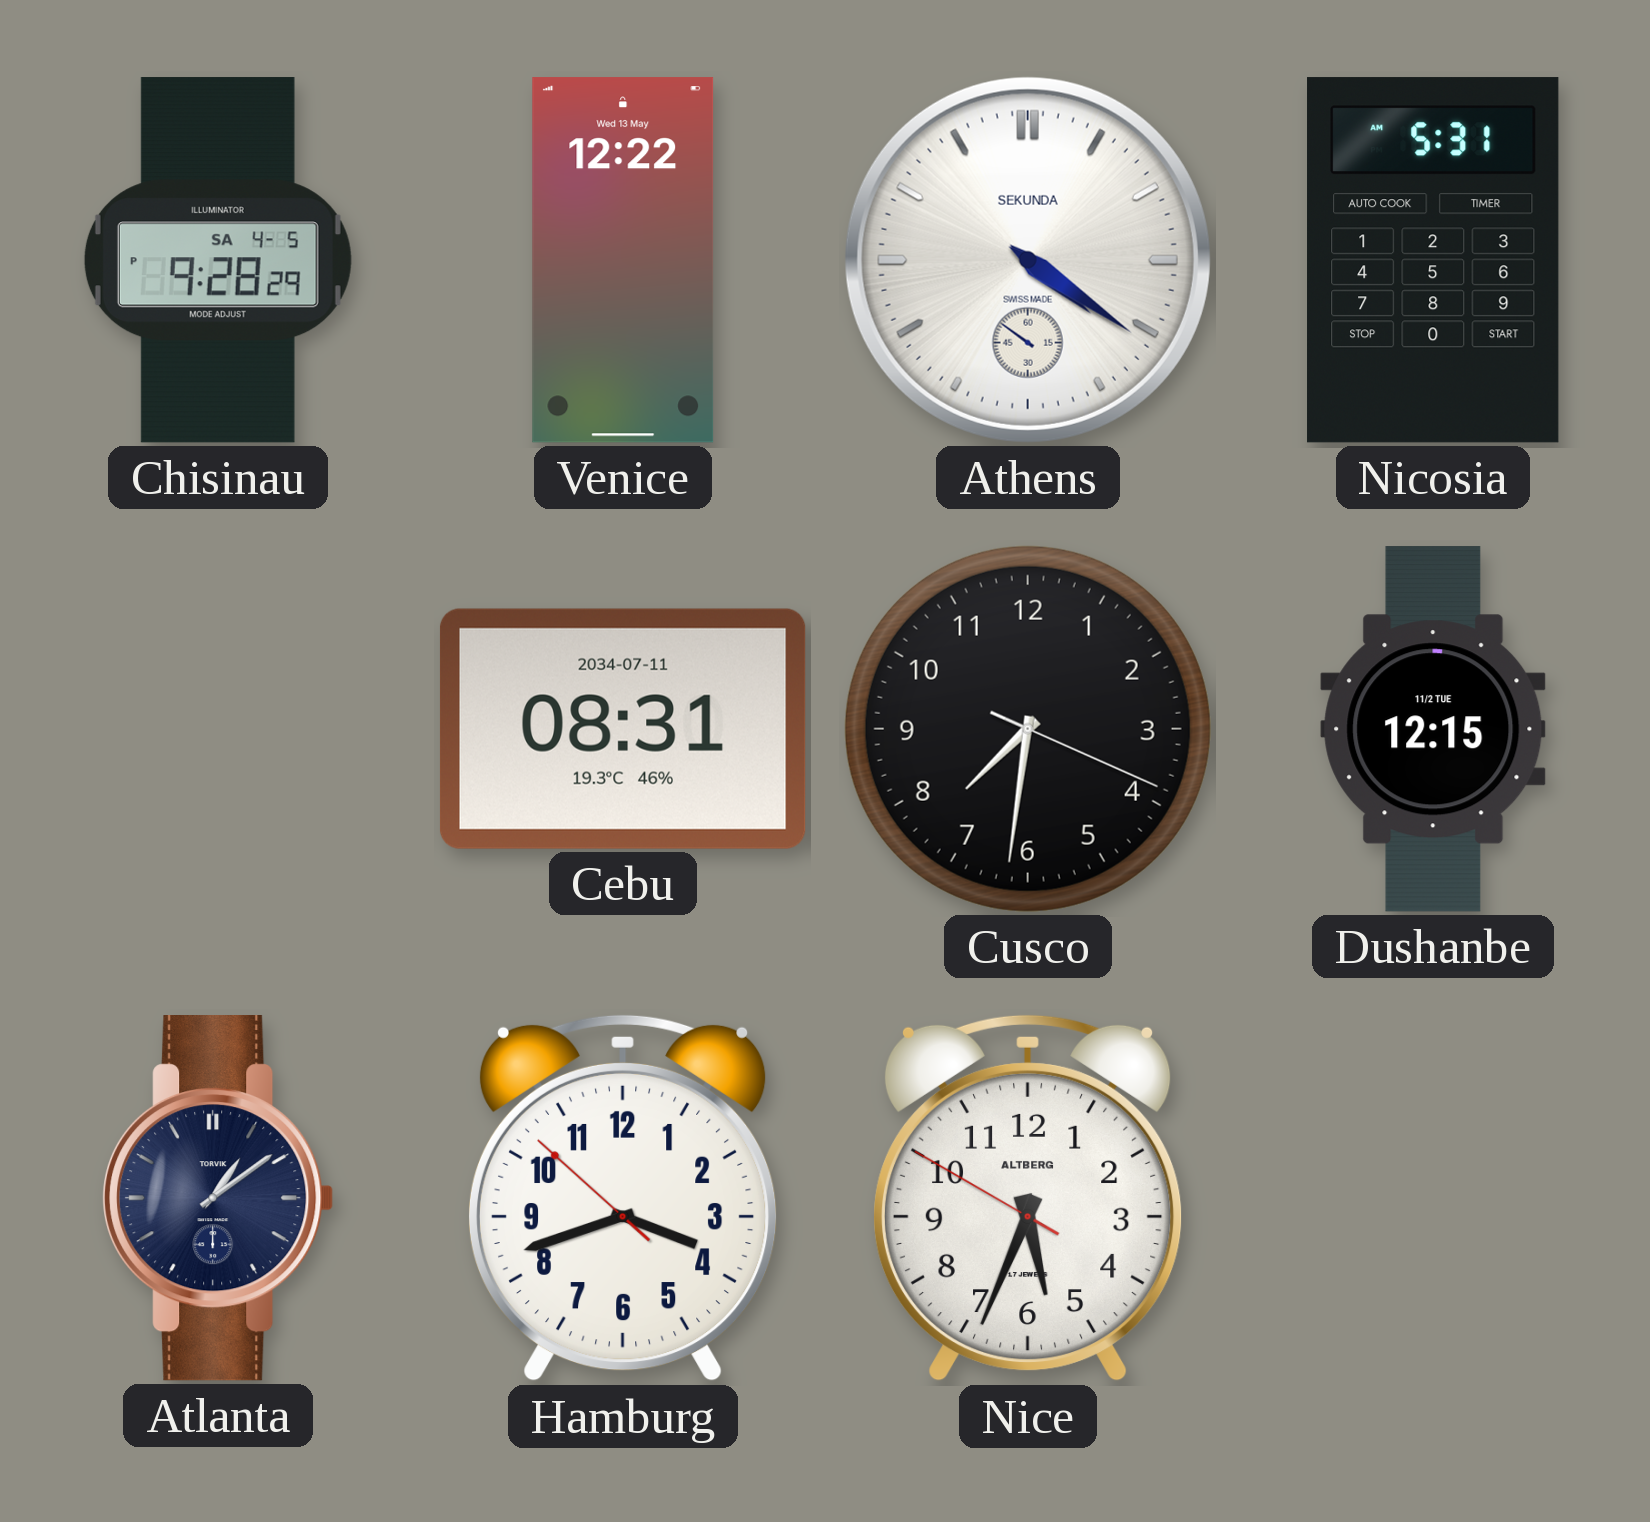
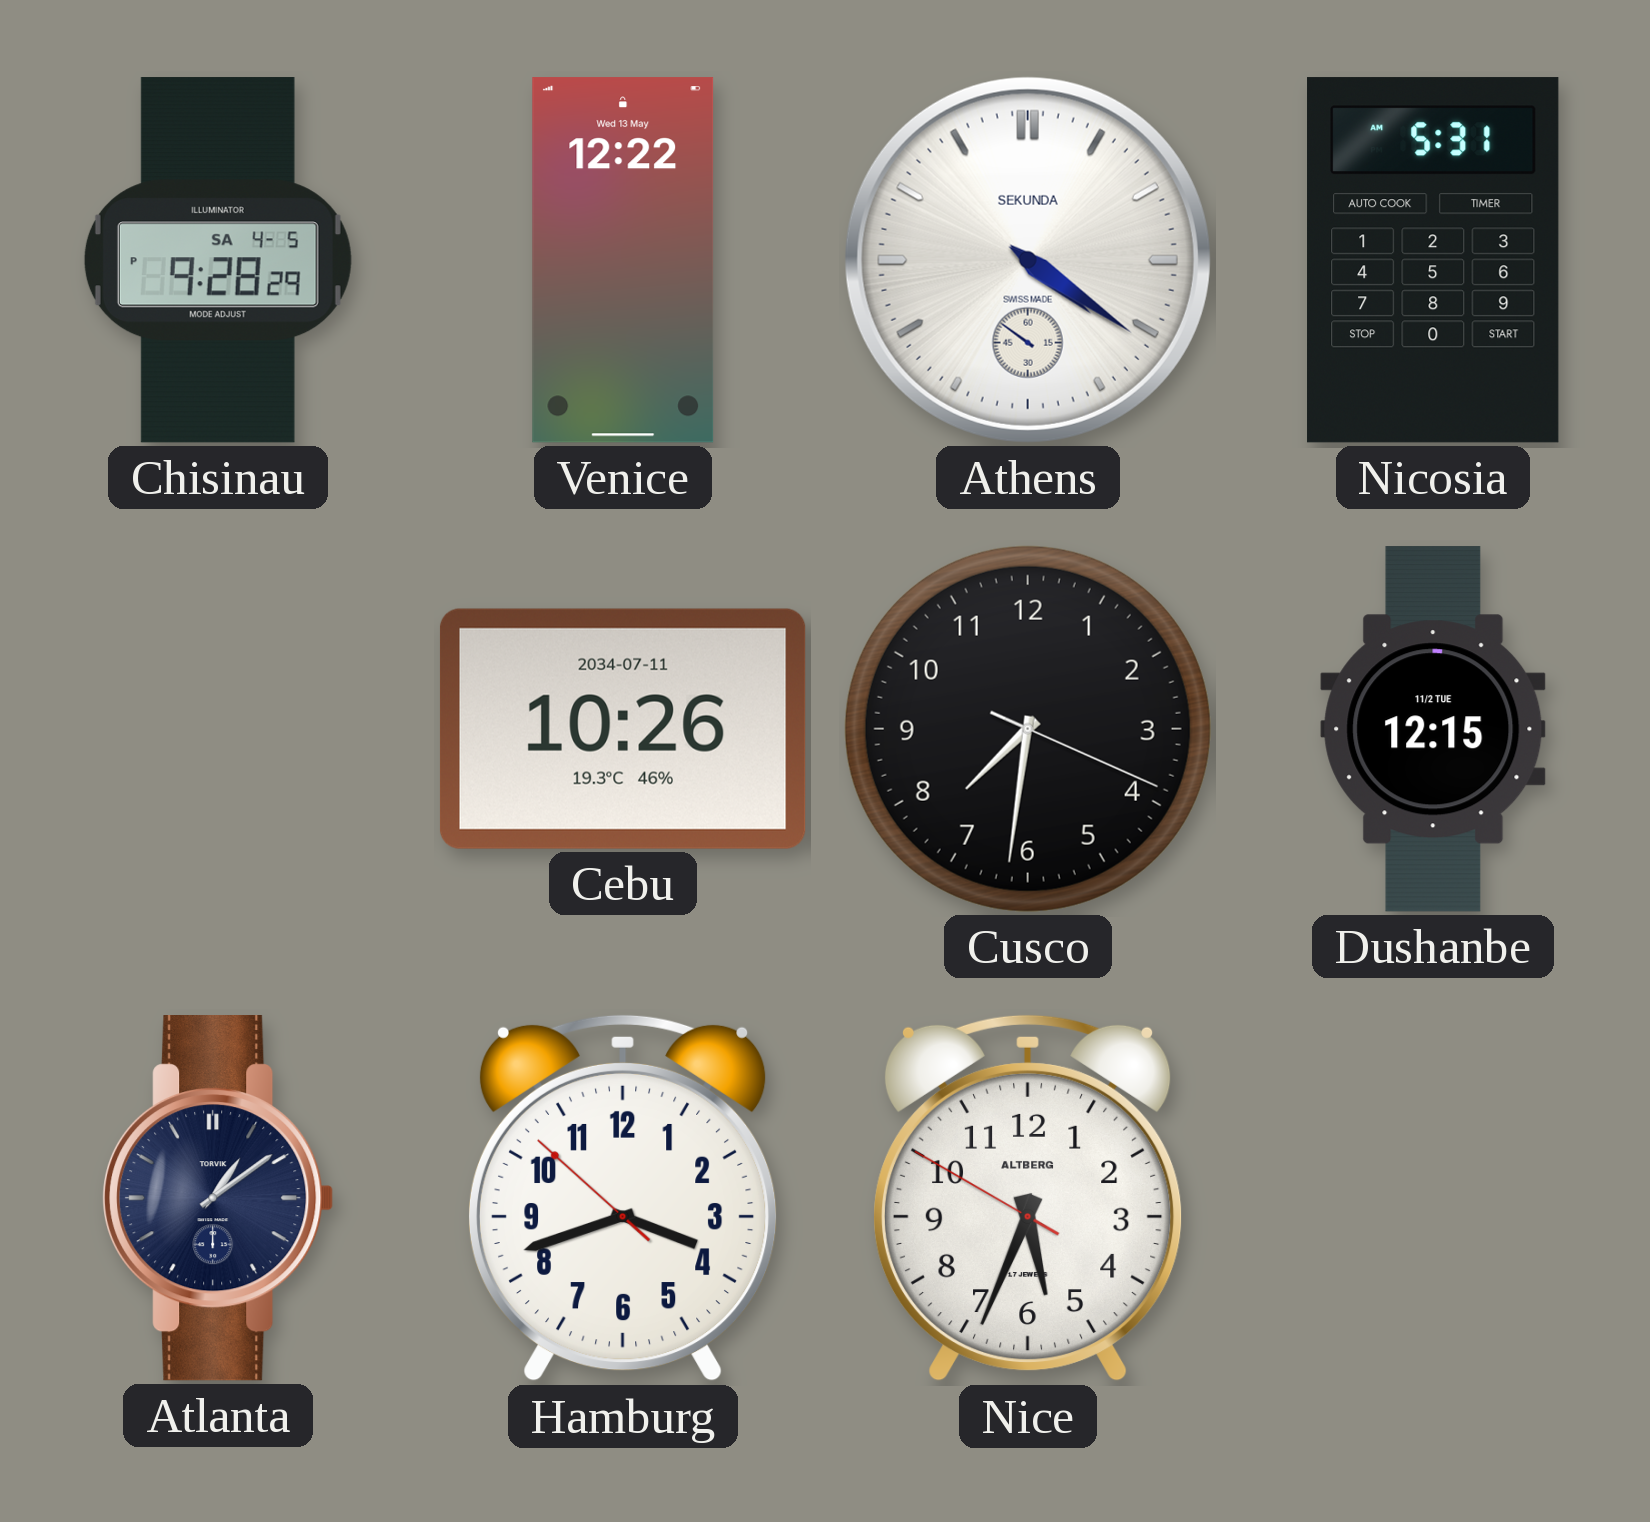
Cebu: 08:31 -> 10:26
